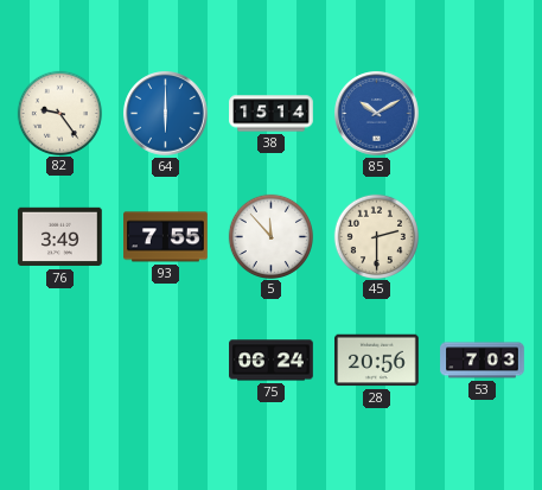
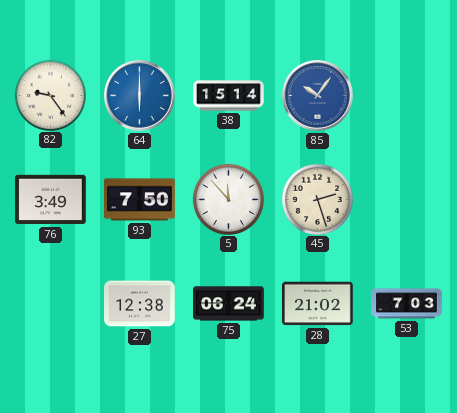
85: 10:10 -> 10:06
93: 7:55 -> 7:50
45: 2:30 -> 2:27
27: none -> 12:38
28: 20:56 -> 21:02
